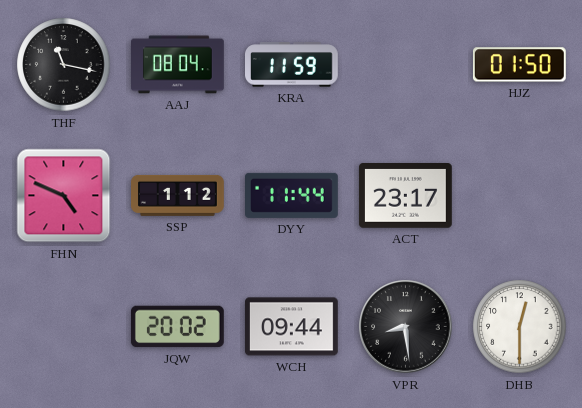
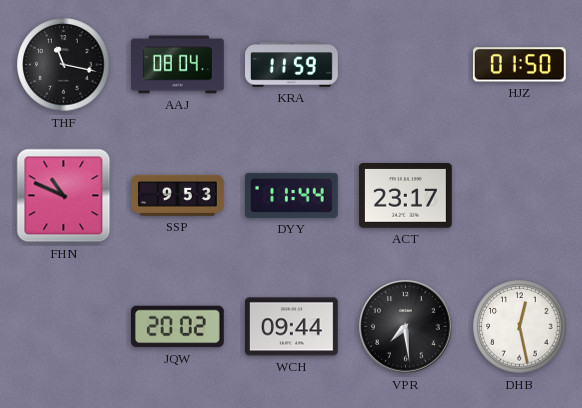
FHN: 4:49 -> 10:49
SSP: 1:12 -> 9:53
VPR: 8:29 -> 7:29
DHB: 12:30 -> 12:28
